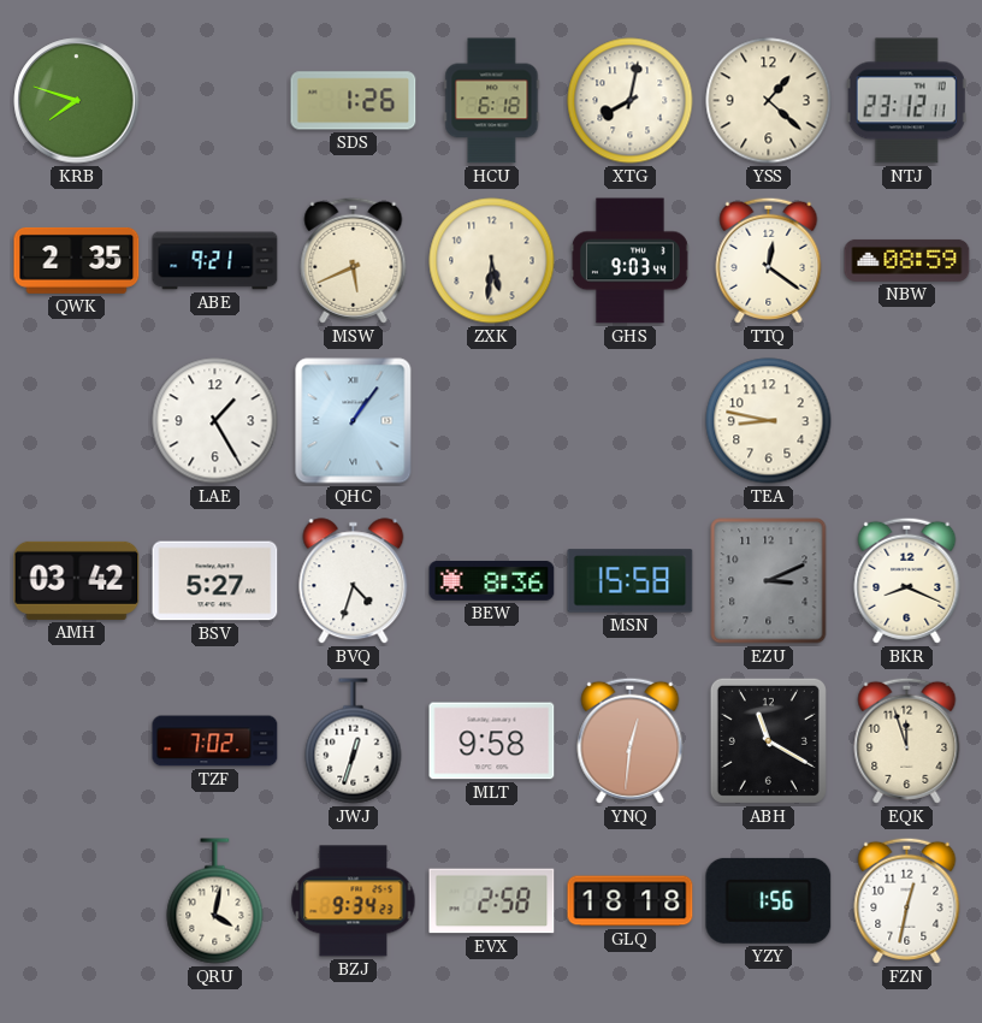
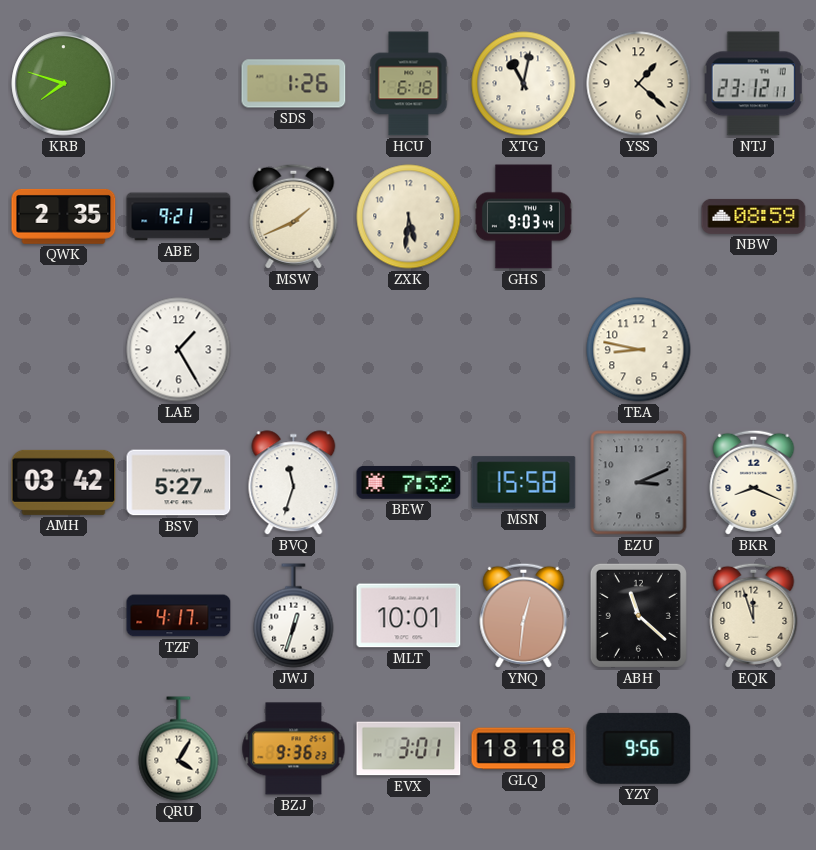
XTG: 8:02 -> 11:02
MSW: 5:41 -> 1:41
TTQ: 12:21 -> none
QHC: 1:06 -> none
BVQ: 4:33 -> 11:33
BEW: 8:36 -> 7:32
TZF: 7:02 -> 4:17
MLT: 9:58 -> 10:01
ABH: 11:20 -> 11:22
QRU: 4:02 -> 4:05
BZJ: 9:34 -> 9:36
EVX: 2:58 -> 3:01
YZY: 1:56 -> 9:56
FZN: 12:32 -> none
